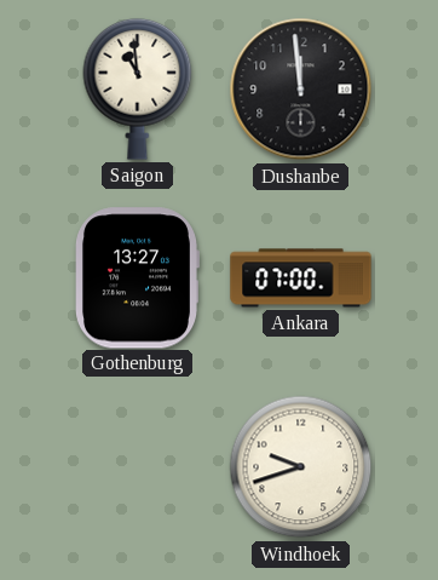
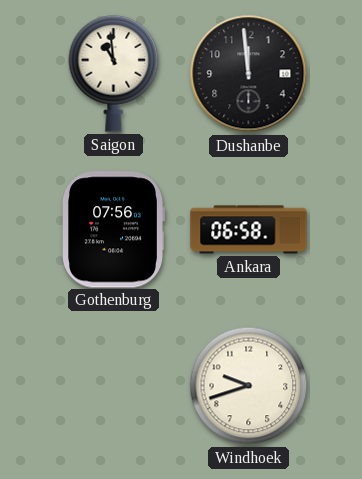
Gothenburg: 13:27 -> 07:56
Ankara: 07:00 -> 06:58
